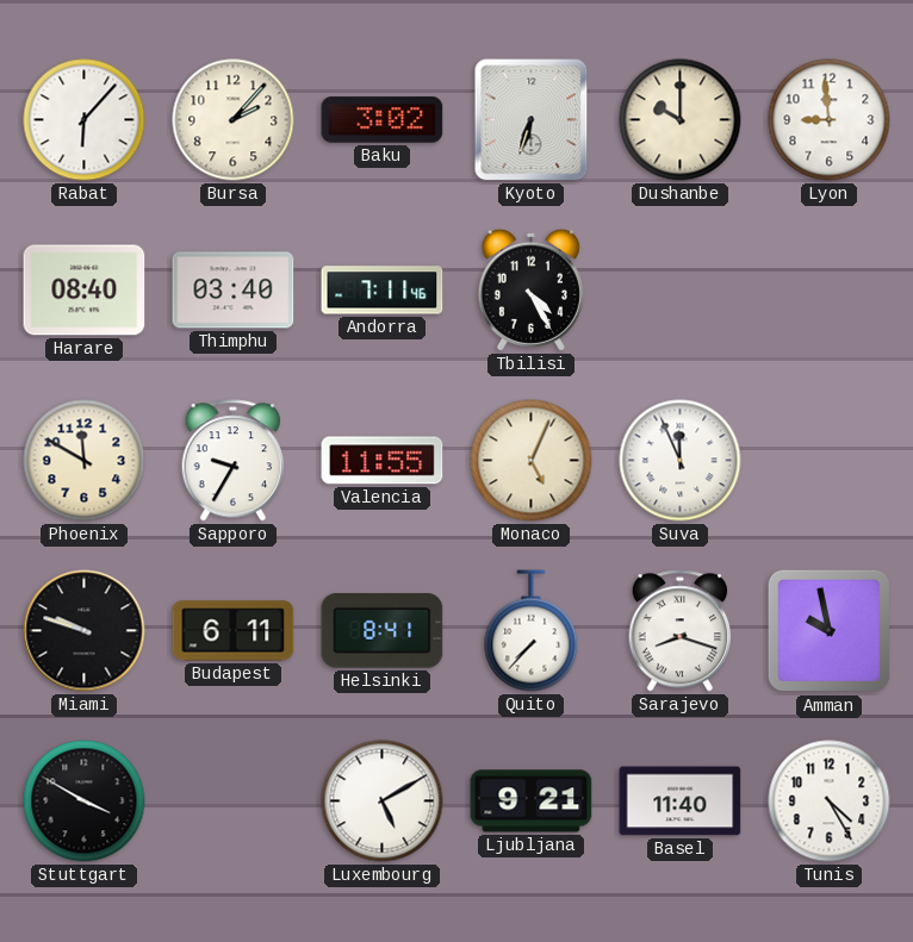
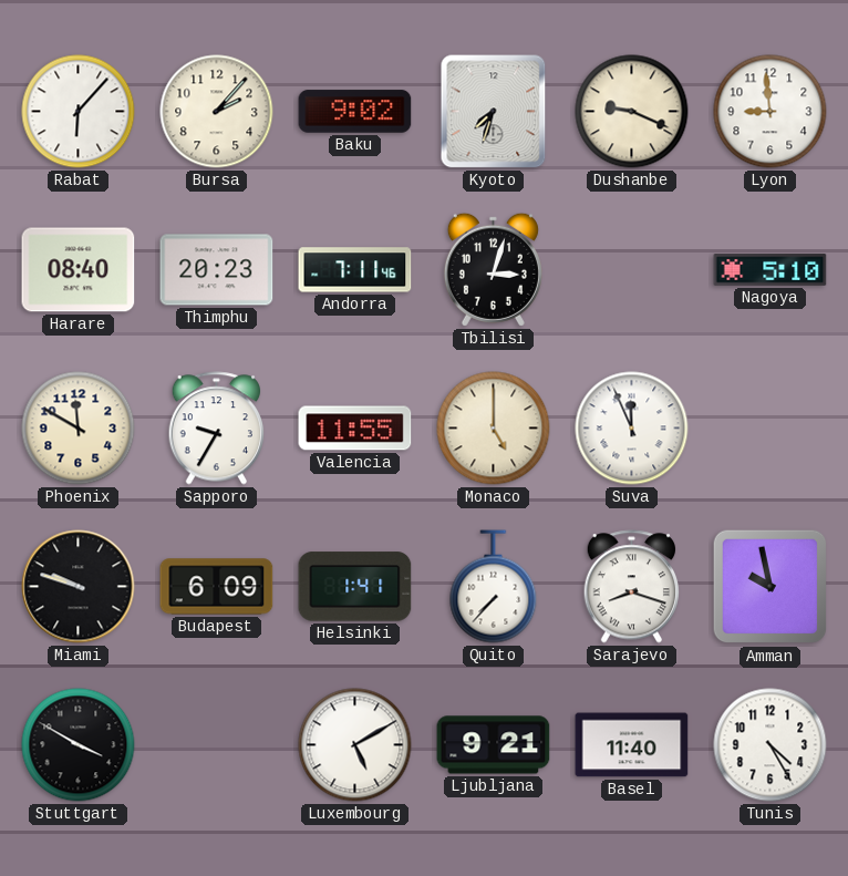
Baku: 3:02 -> 9:02
Kyoto: 6:33 -> 7:33
Dushanbe: 10:00 -> 9:19
Thimphu: 03:40 -> 20:23
Tbilisi: 4:25 -> 3:03
Nagoya: none -> 5:10
Monaco: 5:04 -> 5:00
Budapest: 6:11 -> 6:09
Helsinki: 8:41 -> 1:41
